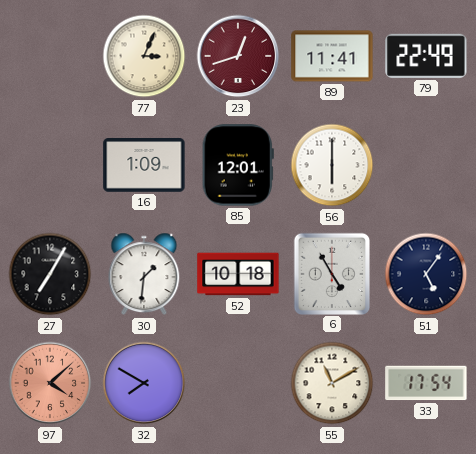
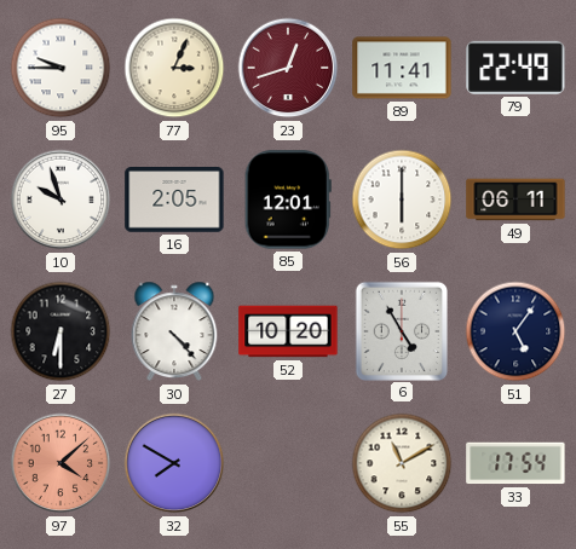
95: none -> 9:45
10: none -> 9:57
16: 1:09 -> 2:05
49: none -> 06:11
27: 7:05 -> 6:30
30: 1:31 -> 4:23
52: 10:18 -> 10:20
